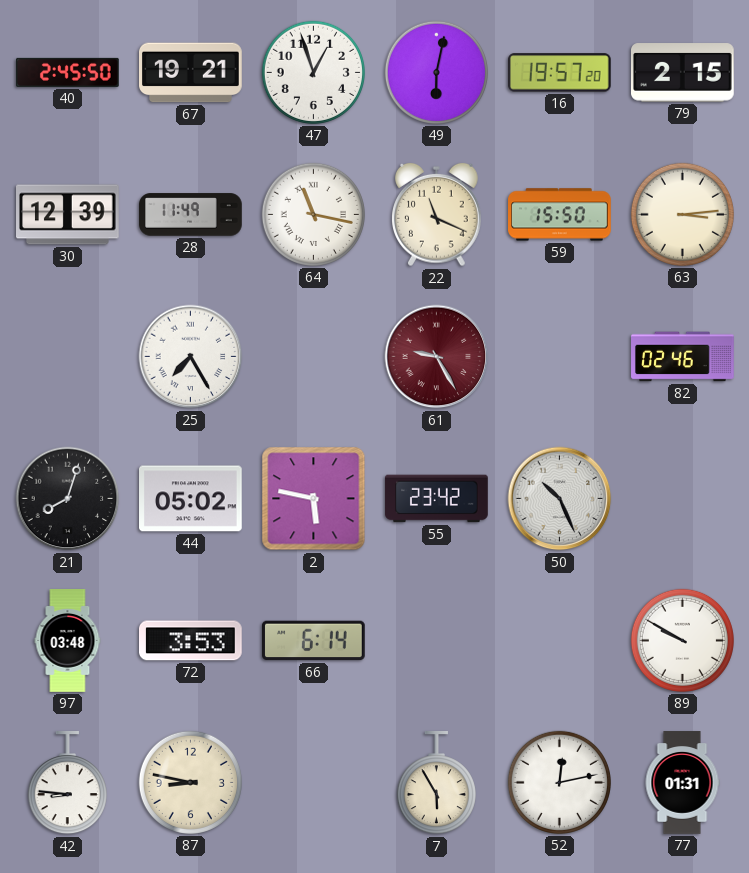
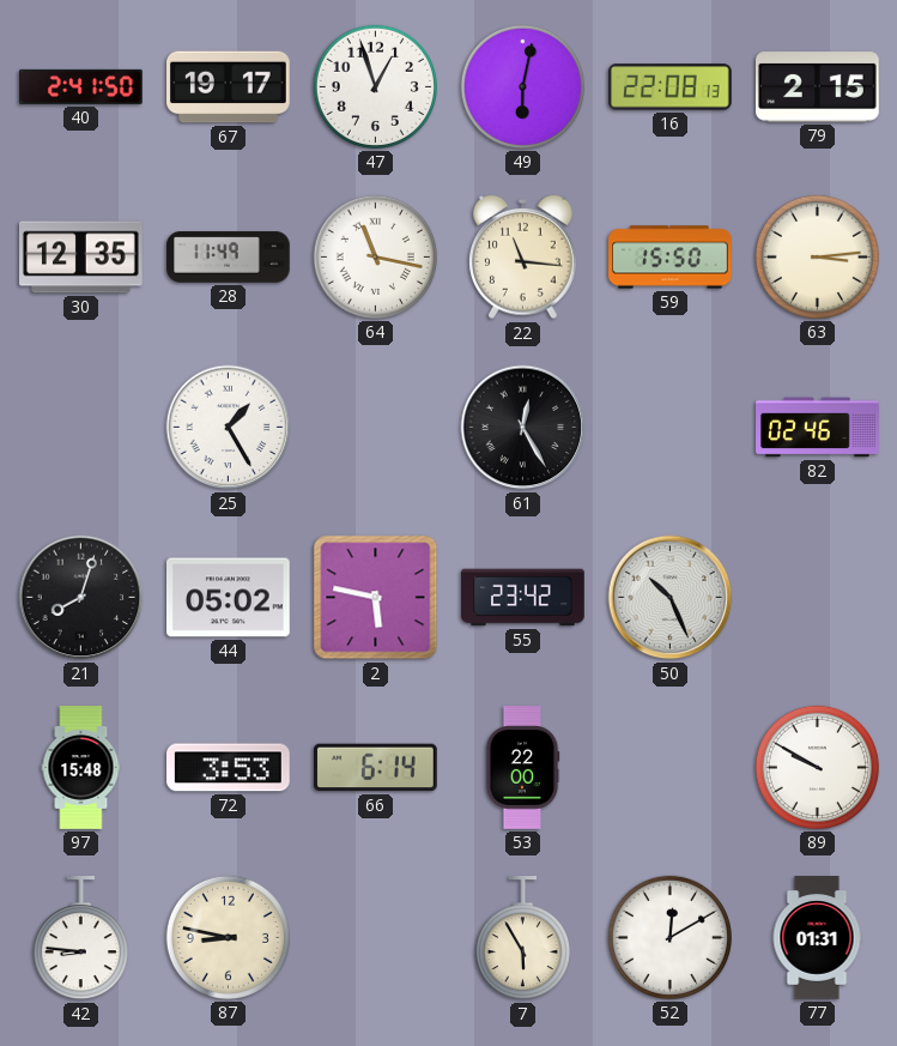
40: 2:45 -> 2:41
67: 19:21 -> 19:17
16: 19:57 -> 22:08
30: 12:39 -> 12:35
22: 11:19 -> 11:16
25: 7:25 -> 1:25
61: 9:25 -> 12:25
61 dial: burgundy -> black
97: 03:48 -> 15:48
53: none -> 22:00
52: 12:13 -> 12:10
